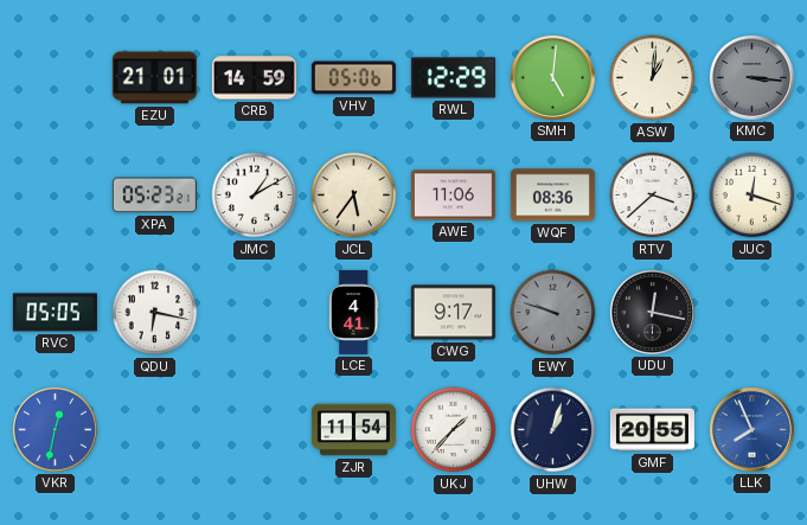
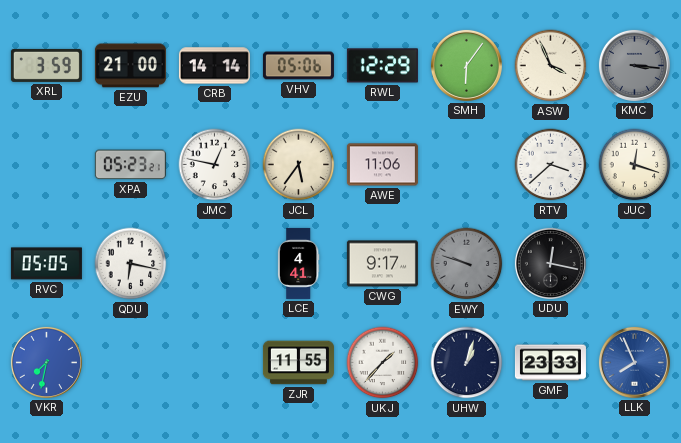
XRL: none -> 3:59
EZU: 21:01 -> 21:00
CRB: 14:59 -> 14:14
SMH: 5:01 -> 6:06
ASW: 1:01 -> 3:56
JMC: 1:10 -> 12:47
WQF: 08:36 -> none
VKR: 12:32 -> 7:32
ZJR: 11:54 -> 11:55
GMF: 20:55 -> 23:33
